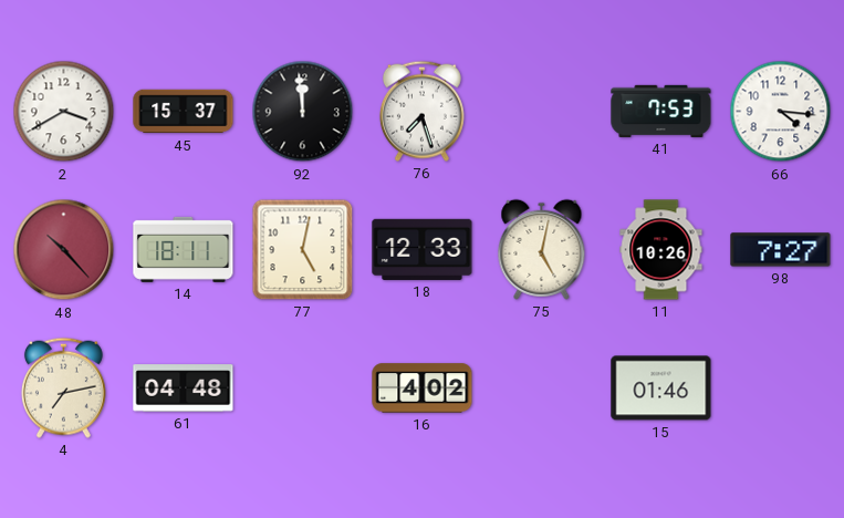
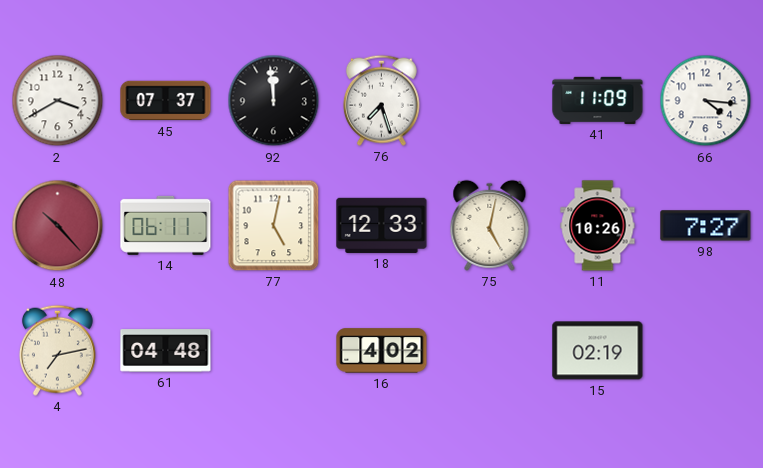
45: 15:37 -> 07:37
41: 7:53 -> 11:09
14: 18:11 -> 06:11
15: 01:46 -> 02:19
